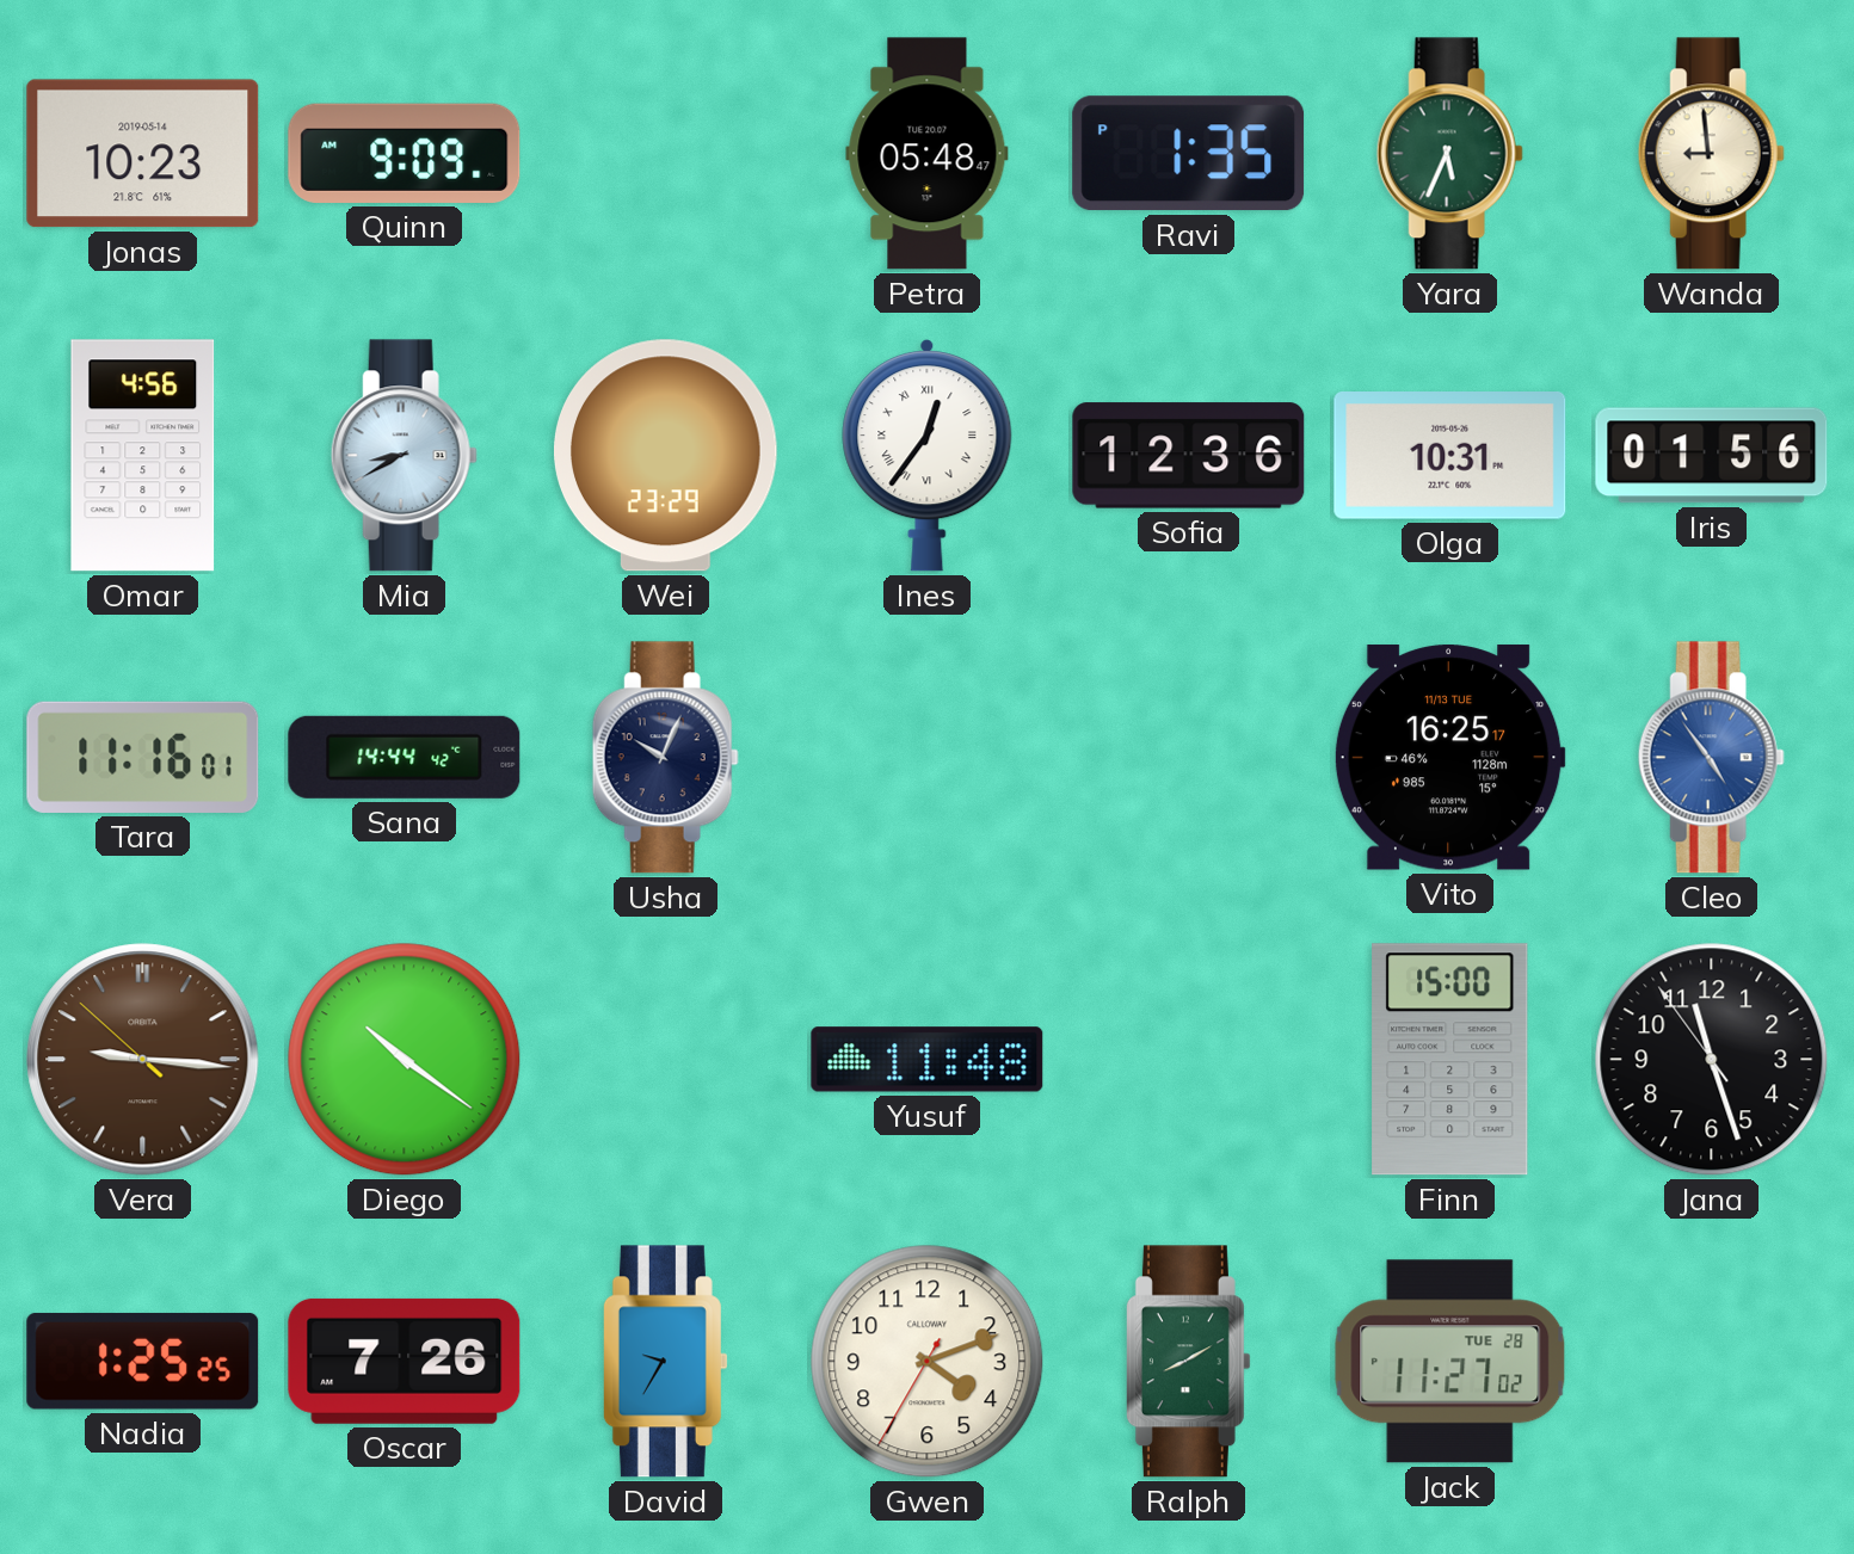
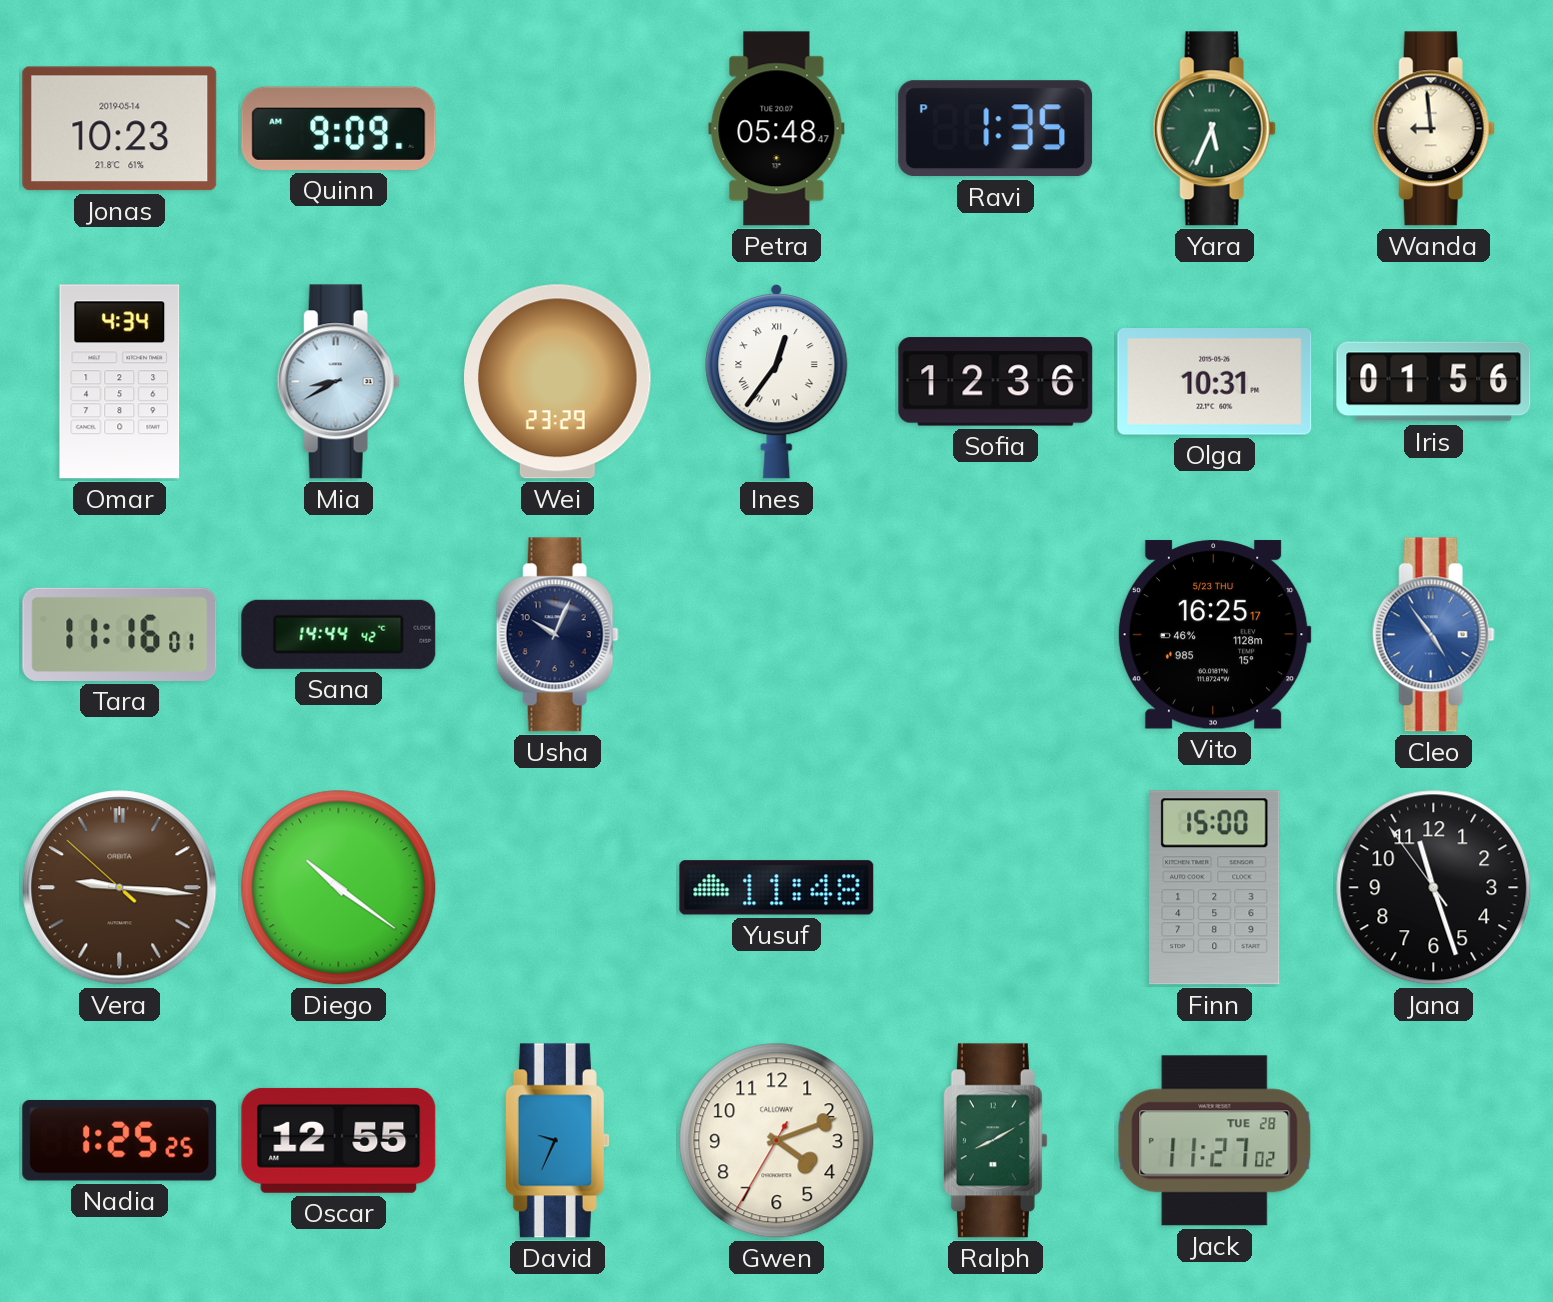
Omar: 4:56 -> 4:34
Vito date: 11/13 TUE -> 5/23 THU
Oscar: 7:26 -> 12:55
David: 9:35 -> 9:34
